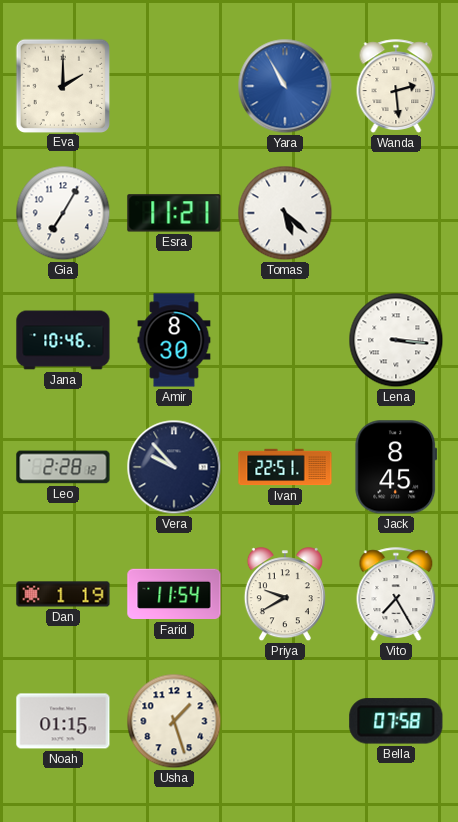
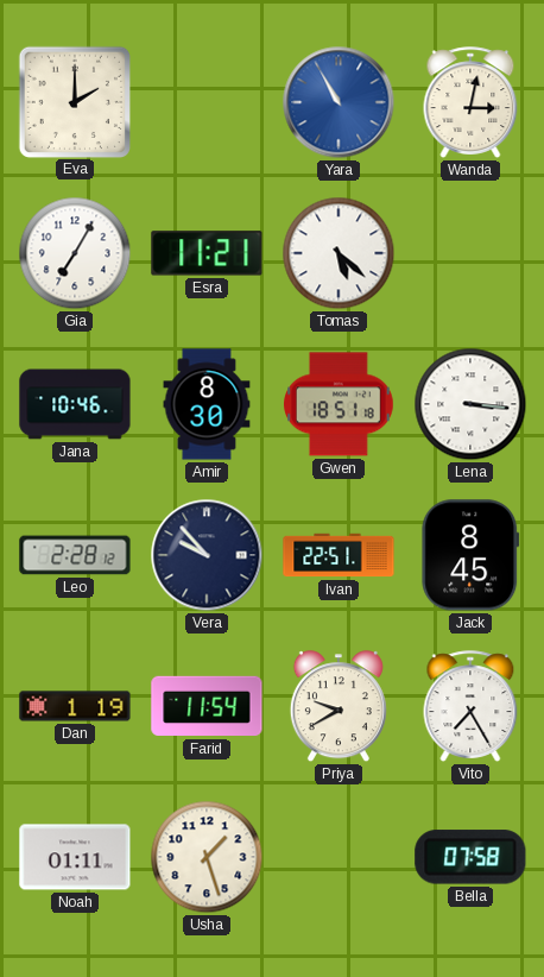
Wanda: 2:29 -> 3:02
Gwen: none -> 18:51
Noah: 01:15 -> 01:11
